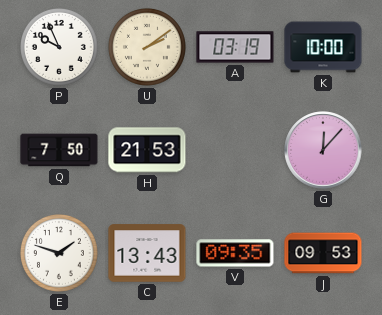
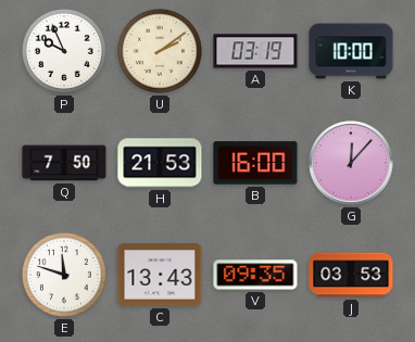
B: none -> 16:00
E: 1:48 -> 11:48
J: 09:53 -> 03:53
